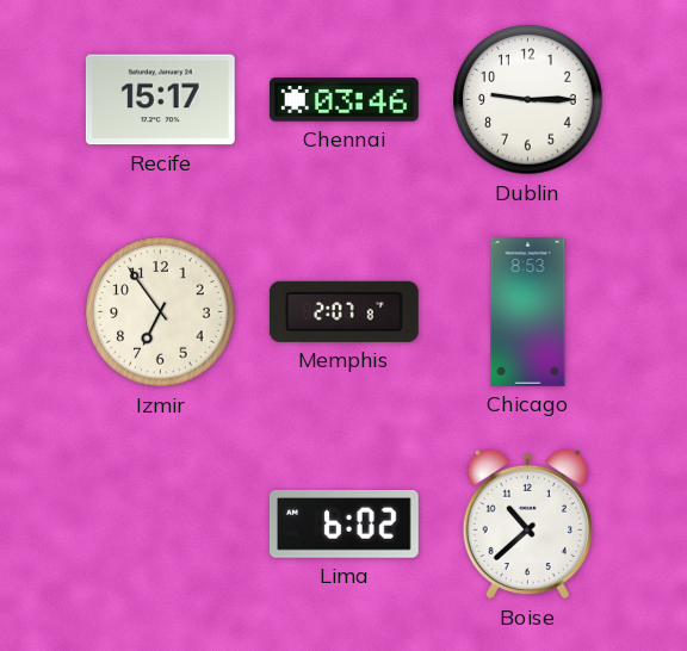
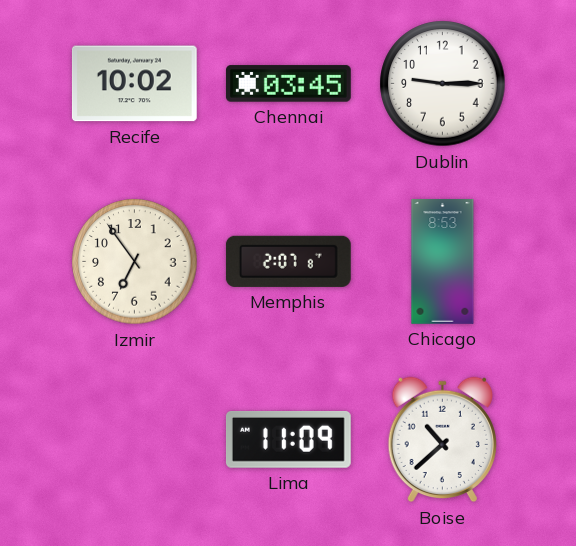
Recife: 15:17 -> 10:02
Chennai: 03:46 -> 03:45
Lima: 6:02 -> 11:09
